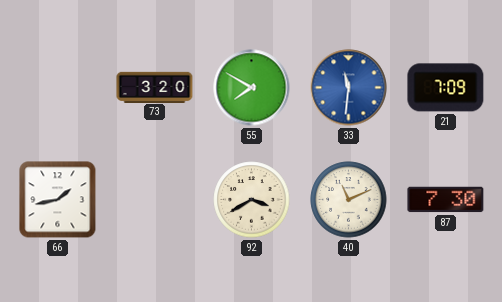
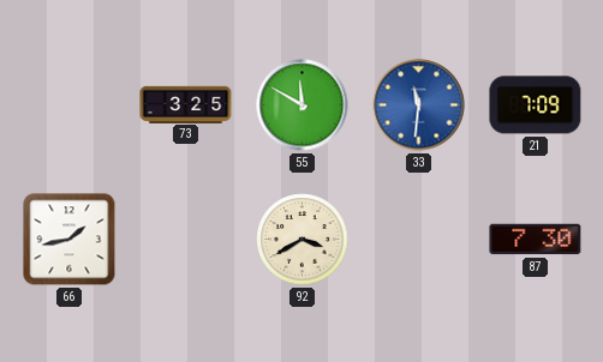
73: 3:20 -> 3:25
55: 7:50 -> 11:50
40: 11:11 -> none
